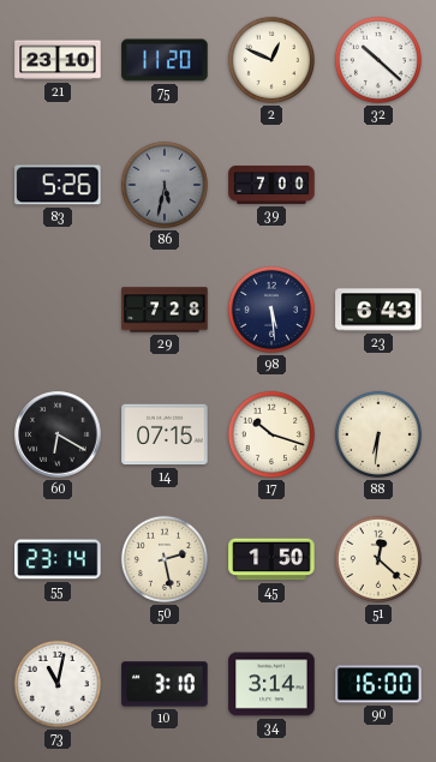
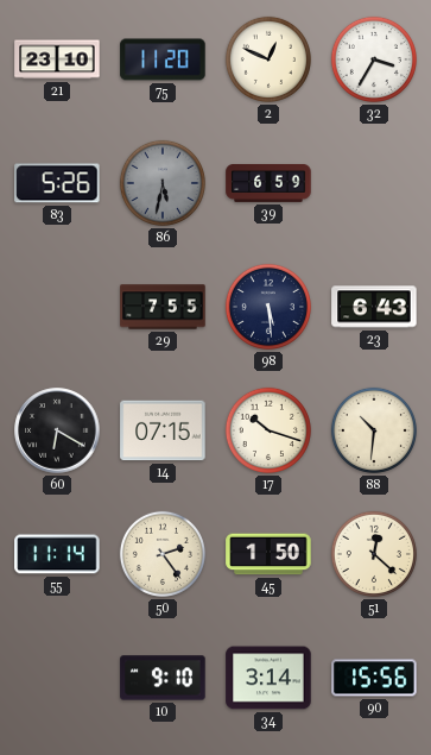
32: 10:22 -> 3:35
39: 7:00 -> 6:59
29: 7:28 -> 7:55
88: 6:31 -> 10:31
55: 23:14 -> 11:14
50: 2:28 -> 2:24
73: 11:02 -> none
10: 3:10 -> 9:10
90: 16:00 -> 15:56
